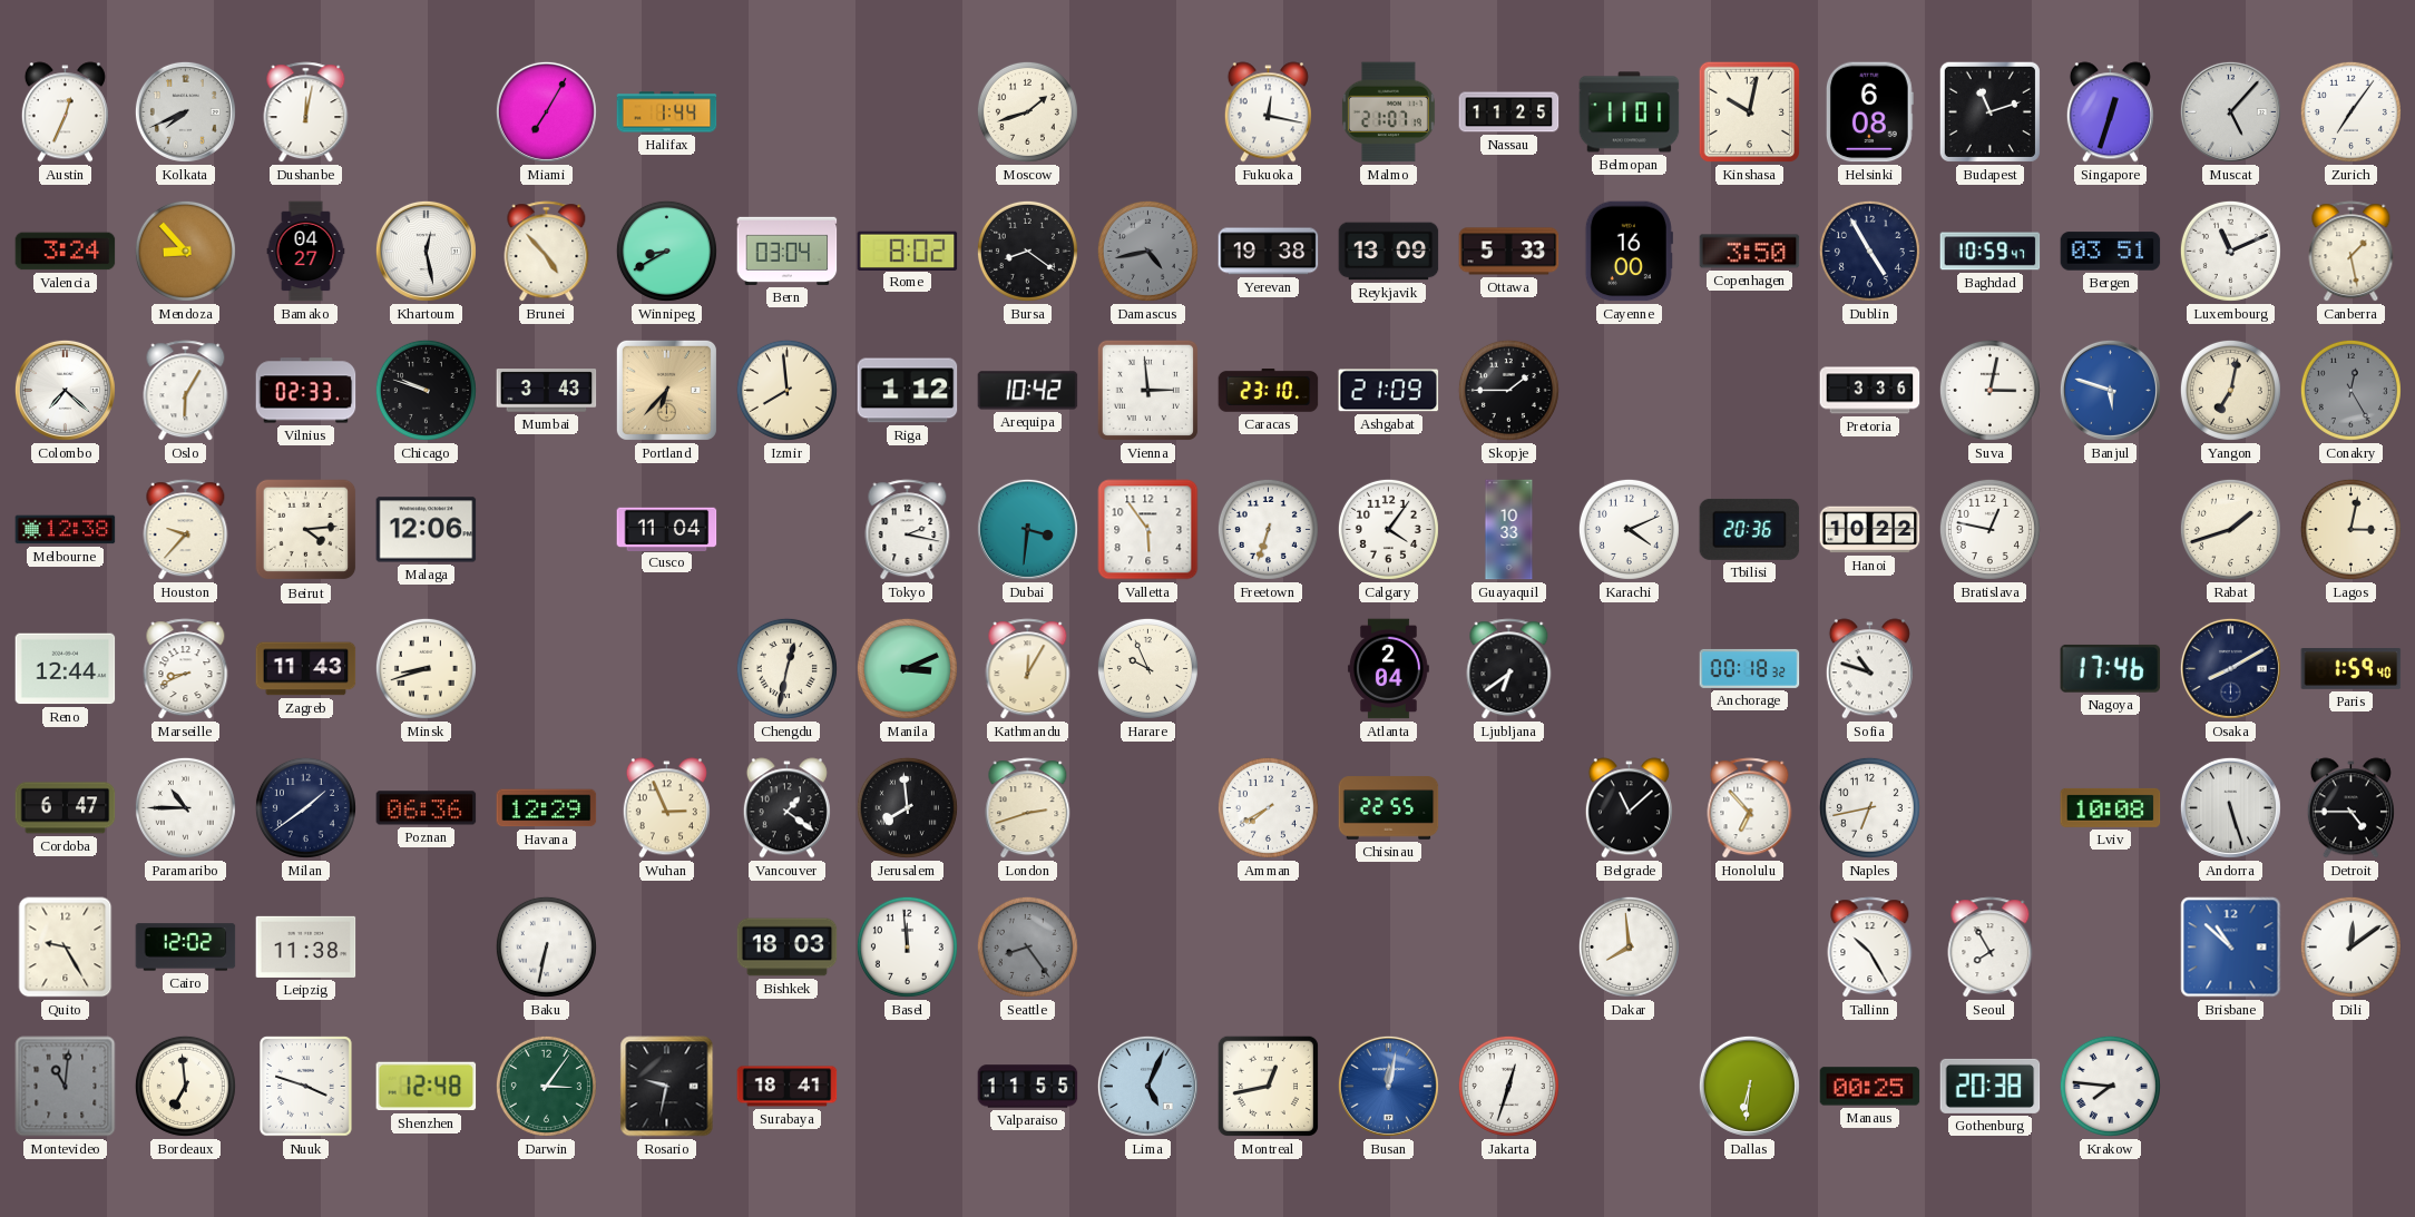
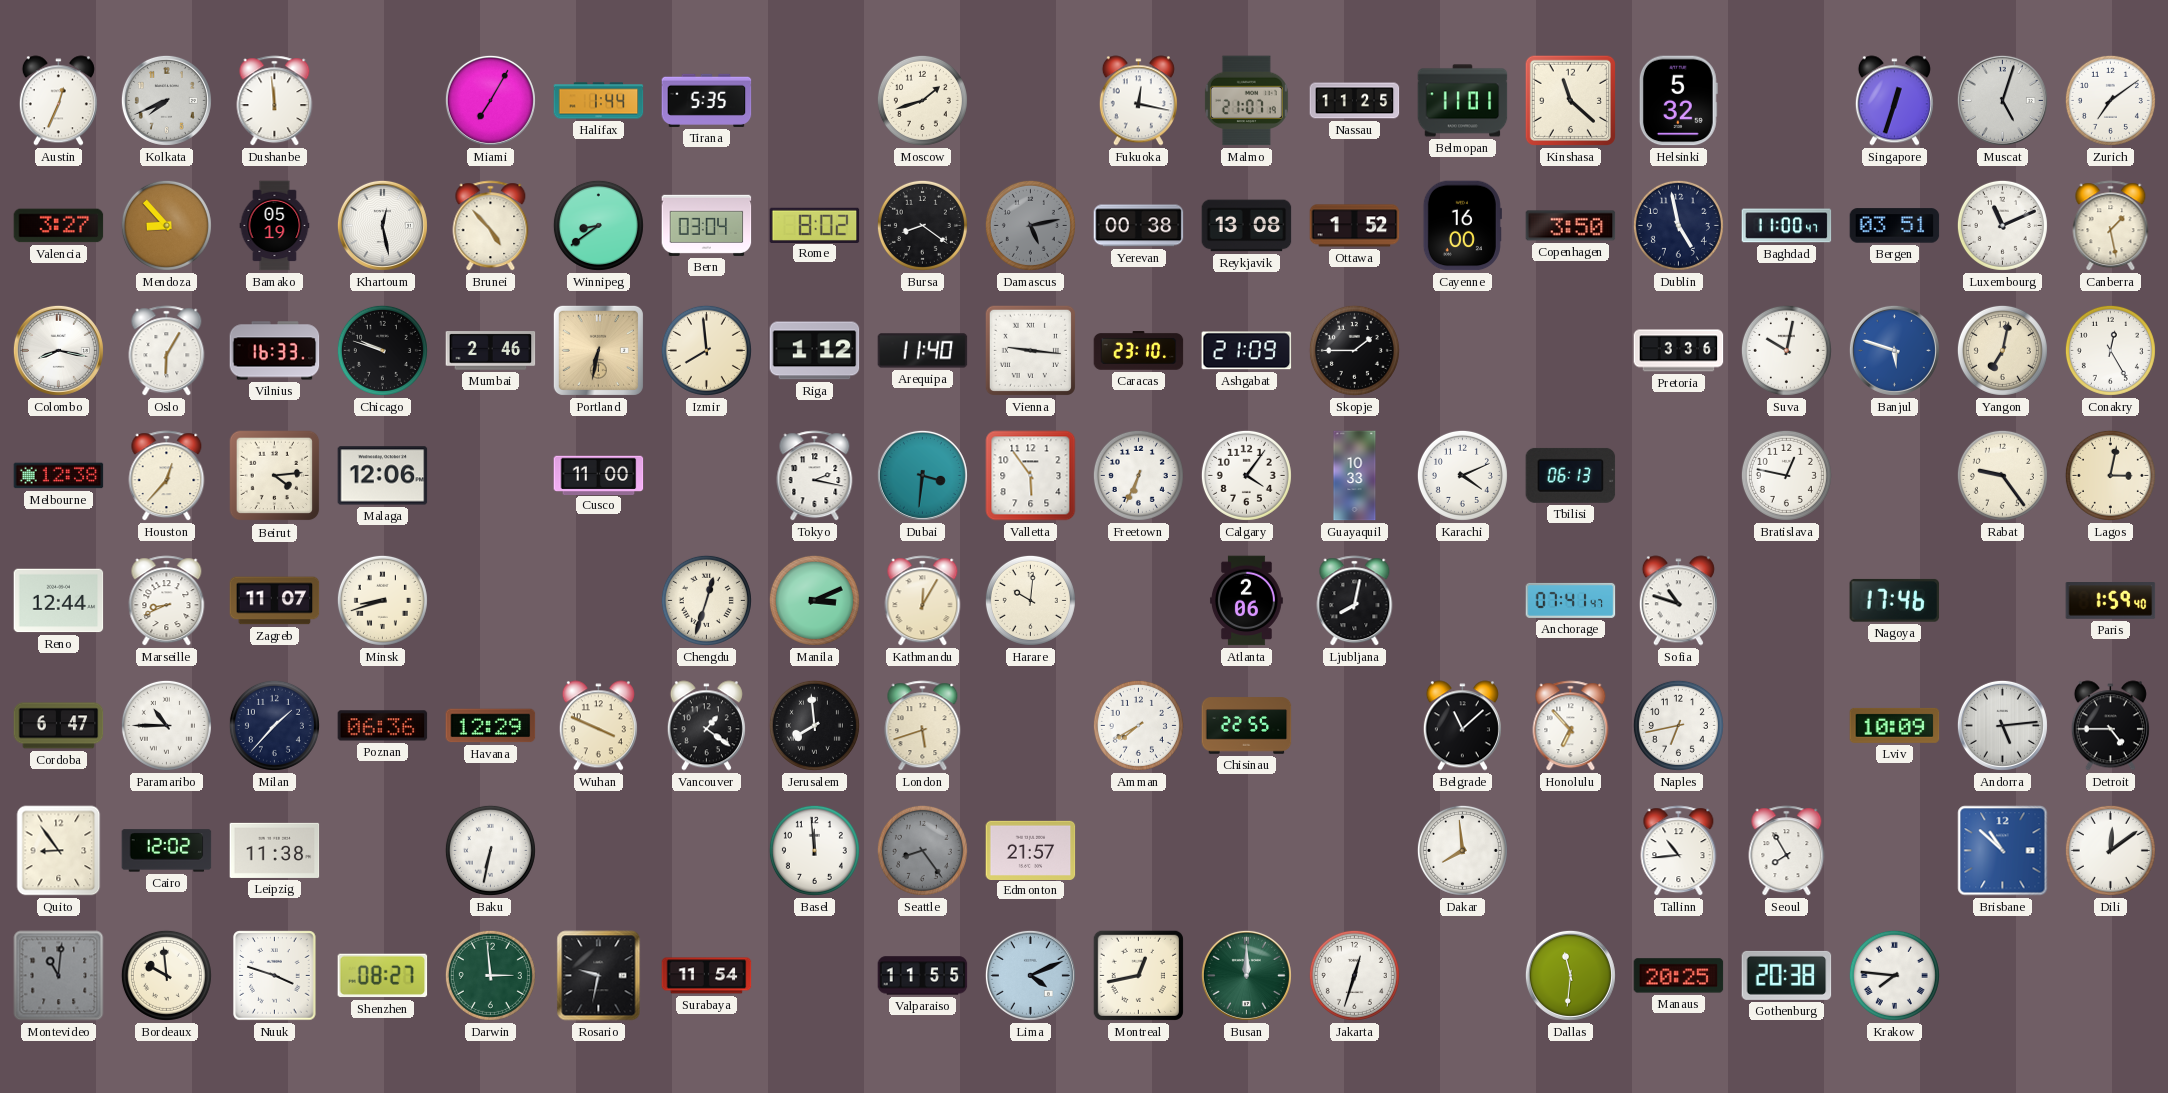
Dushanbe: 12:02 -> 11:59
Tirana: none -> 5:35
Kinshasa: 10:02 -> 11:22
Helsinki: 6:08 -> 5:32
Budapest: 11:12 -> none
Muscat: 5:07 -> 5:03
Zurich: 7:06 -> 7:09
Valencia: 3:24 -> 3:27
Bamako: 04:27 -> 05:19
Winnipeg: 8:40 -> 8:39
Damascus: 4:43 -> 5:13
Yerevan: 19:38 -> 00:38
Reykjavik: 13:09 -> 13:08
Ottawa: 5:33 -> 1:52
Dublin: 4:55 -> 4:58
Baghdad: 10:59 -> 11:00
Colombo: 7:22 -> 8:17
Vilnius: 02:33 -> 16:33
Mumbai: 3:43 -> 2:46
Portland: 6:37 -> 6:32
Arequipa: 10:42 -> 11:40
Vienna: 2:59 -> 9:16
Suva: 3:02 -> 10:02
Conakry dial: grey -> white
Houston: 9:37 -> 12:37
Cusco: 11:04 -> 11:00
Freetown: 6:33 -> 6:34
Tbilisi: 20:36 -> 06:13
Hanoi: 10:22 -> none
Rabat: 1:42 -> 9:24
Zagreb: 11:43 -> 11:07
Chengdu: 12:32 -> 12:33
Harare: 9:56 -> 10:01
Atlanta: 2:04 -> 2:06
Ljubljana: 6:39 -> 8:02
Anchorage: 00:18 -> 07:41
Osaka: 8:10 -> none
Milan: 1:39 -> 1:37
Wuhan: 2:56 -> 3:49
London: 2:42 -> 5:42
Lviv: 10:08 -> 10:09
Andorra: 5:27 -> 5:14
Quito: 9:25 -> 8:54
Bishkek: 18:03 -> none
Edmonton: none -> 21:57
Tallinn: 10:25 -> 10:44
Bordeaux: 6:59 -> 9:59
Shenzhen: 12:48 -> 08:27
Darwin: 3:06 -> 2:59
Surabaya: 18:41 -> 11:54
Lima: 5:04 -> 4:11
Busan: 12:02 -> 12:00
Busan dial: blue -> green
Dallas: 6:31 -> 11:31
Manaus: 00:25 -> 20:25
